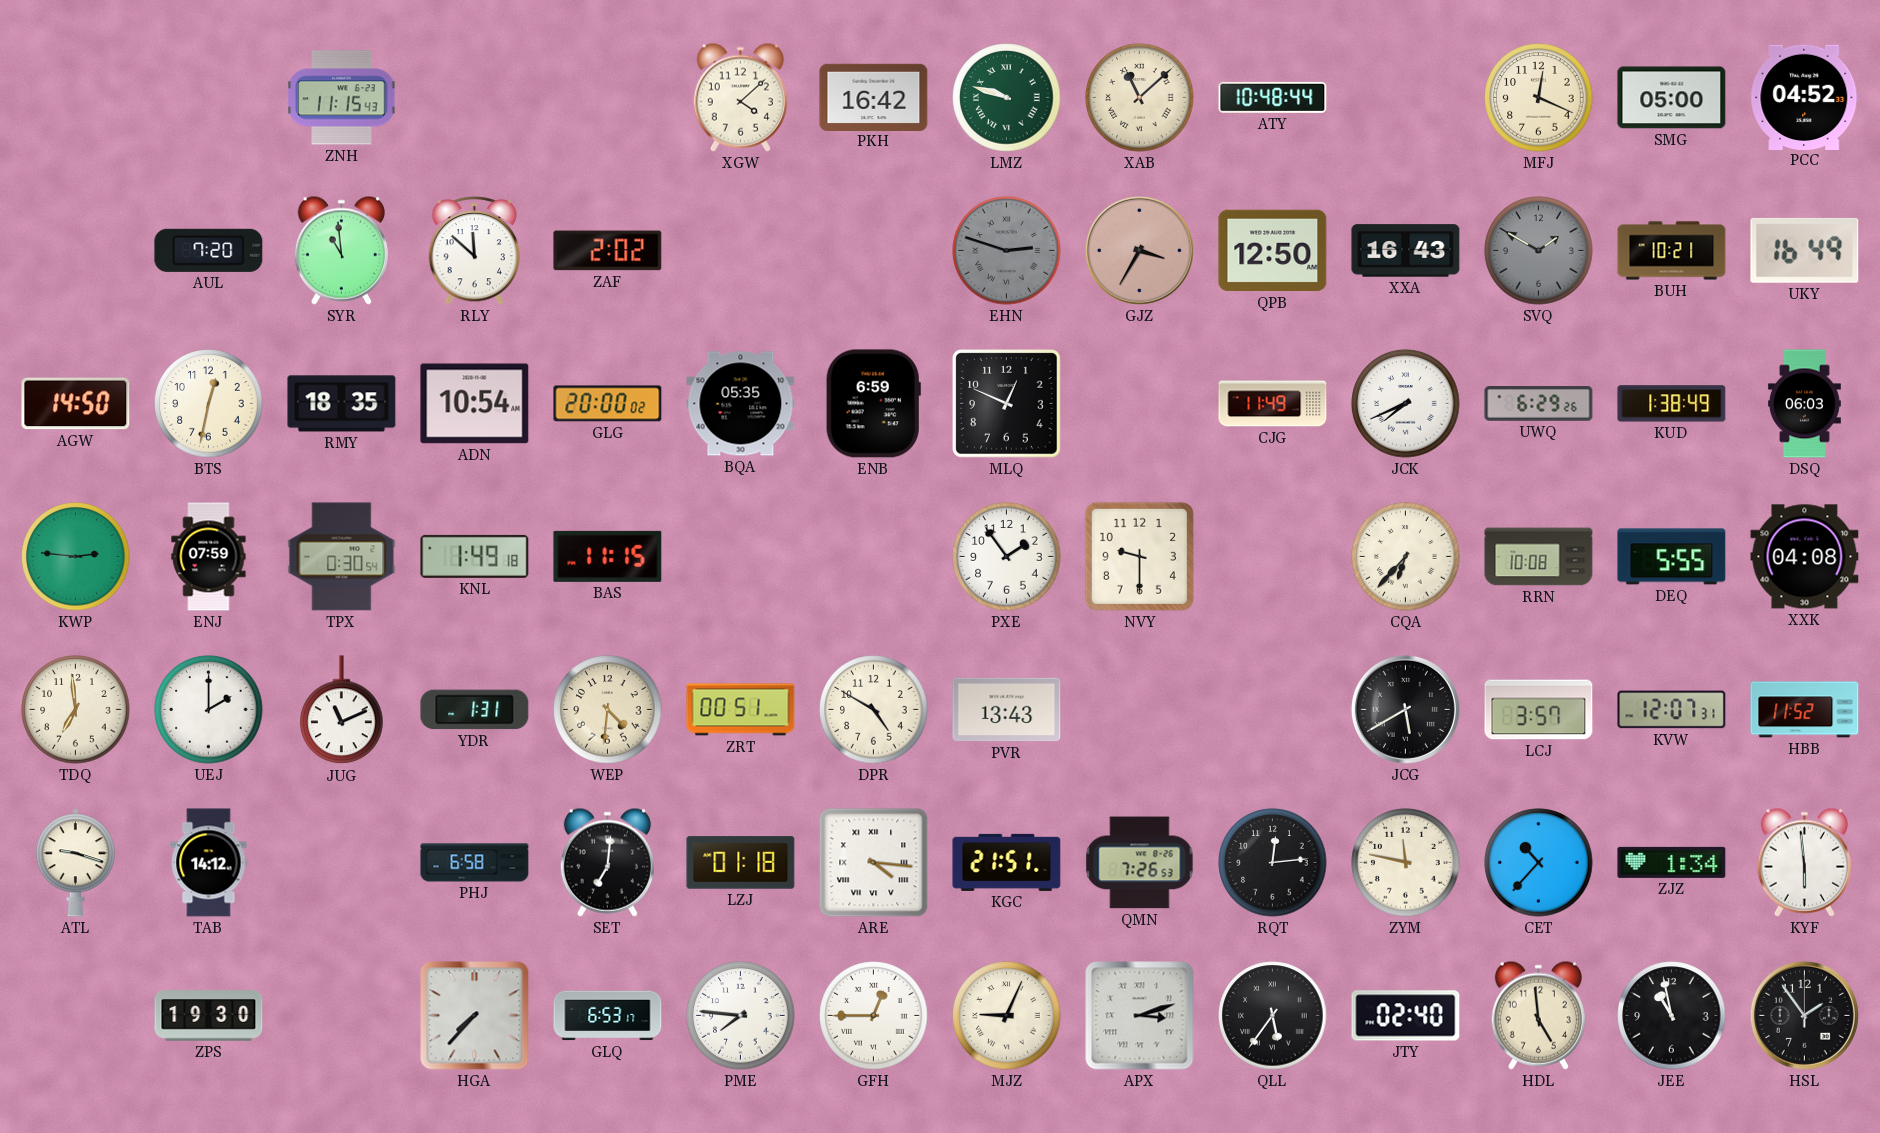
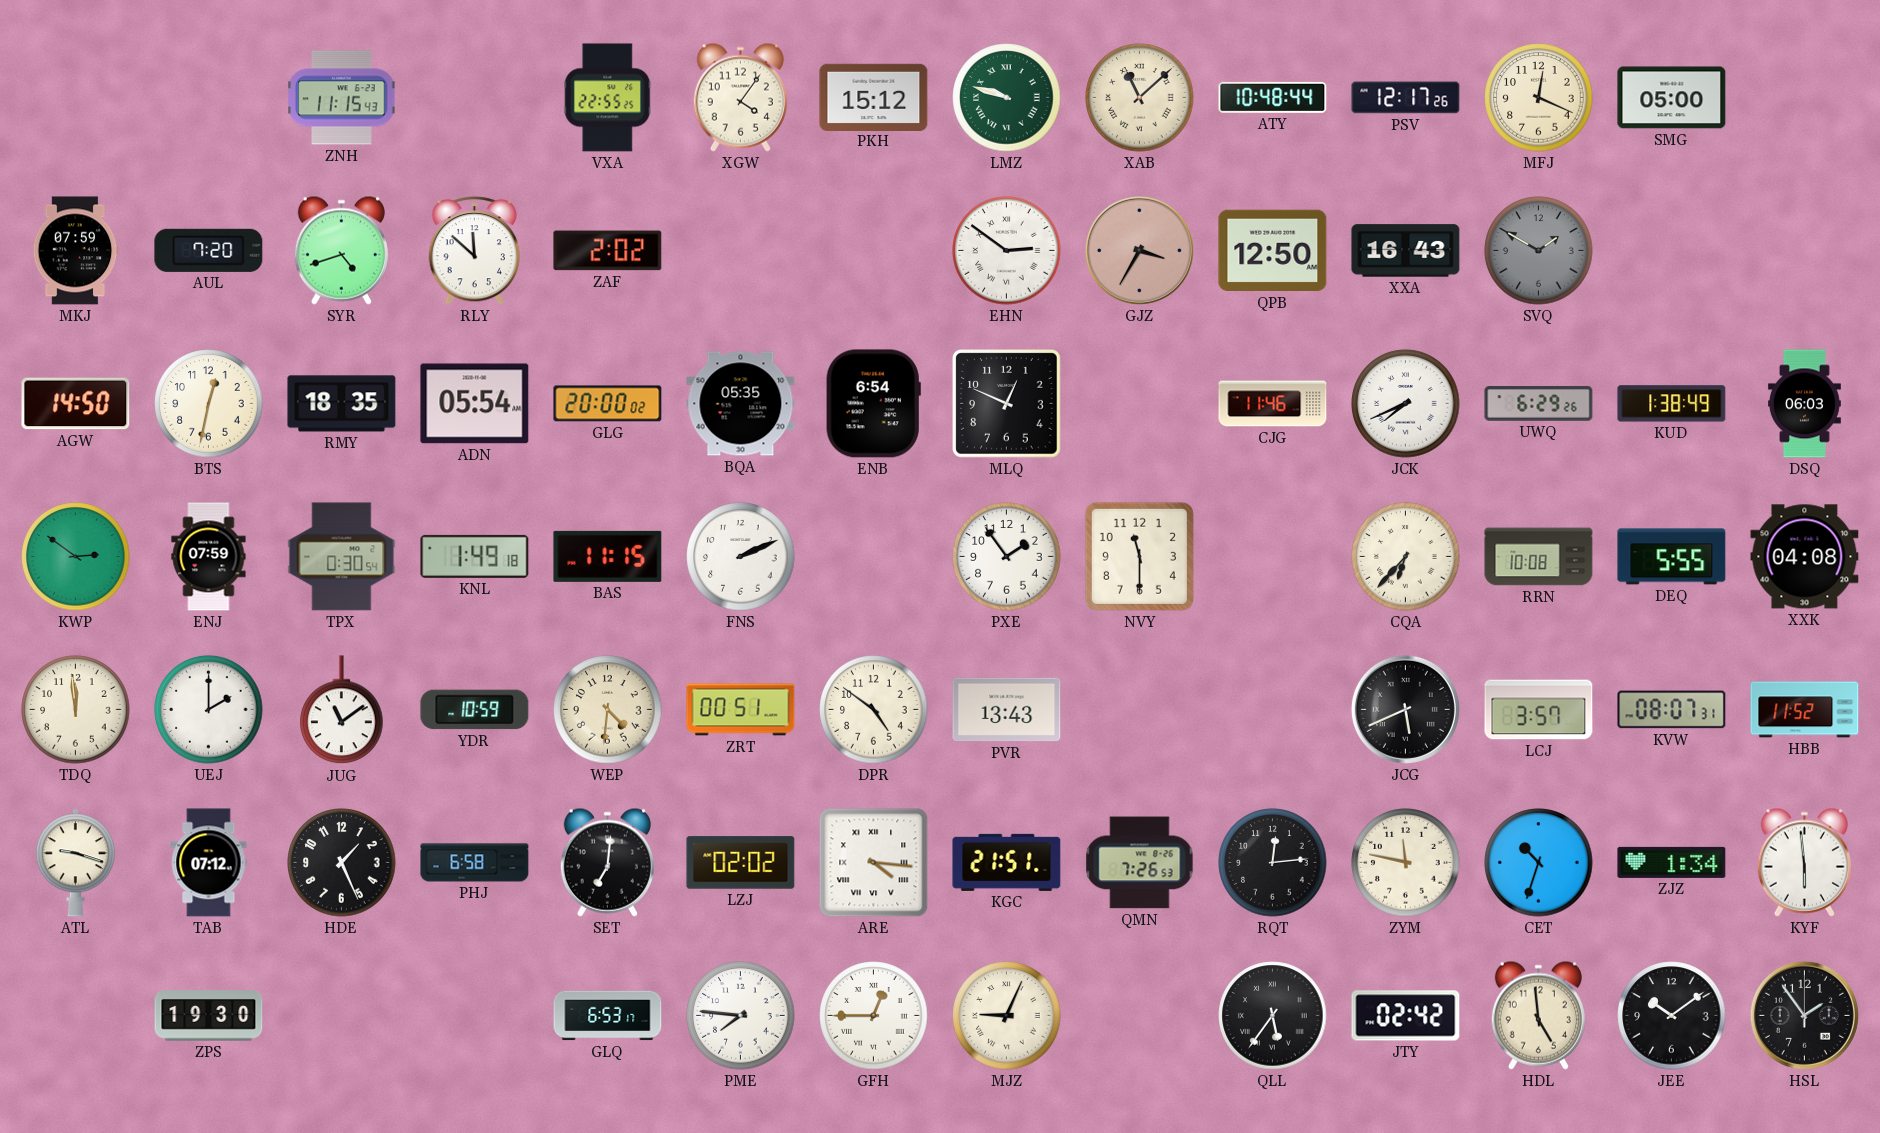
VXA: none -> 22:55
XGW: 4:08 -> 4:06
PKH: 16:42 -> 15:12
PSV: none -> 12:17
PCC: 04:52 -> none
MKJ: none -> 07:59
SYR: 10:59 -> 4:42
EHN: 2:48 -> 2:51
EHN dial: grey -> white
BUH: 10:21 -> none
UKY: 16:49 -> none
ADN: 10:54 -> 05:54
ENB: 6:59 -> 6:54
CJG: 11:49 -> 11:46
KWP: 2:46 -> 2:51
FNS: none -> 2:11
NVY: 9:30 -> 11:30
TDQ: 6:59 -> 11:59
JUG: 11:11 -> 11:09
YDR: 1:31 -> 10:59
DPR: 4:50 -> 4:51
JCG: 5:40 -> 5:41
KVW: 12:07 -> 08:07
TAB: 14:12 -> 07:12
HDE: none -> 1:26
LZJ: 01:18 -> 02:02
CET: 10:37 -> 10:33
HGA: 7:37 -> none
APX: 3:12 -> none
JTY: 02:40 -> 02:42
JEE: 10:58 -> 10:09
